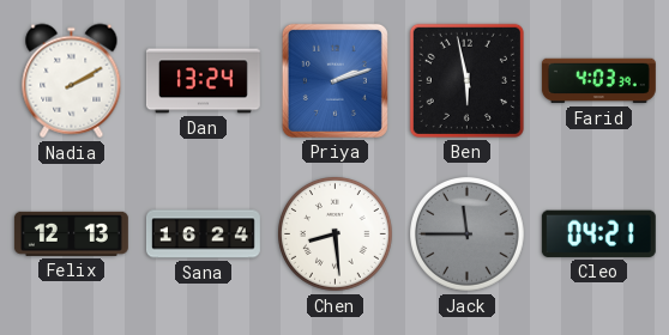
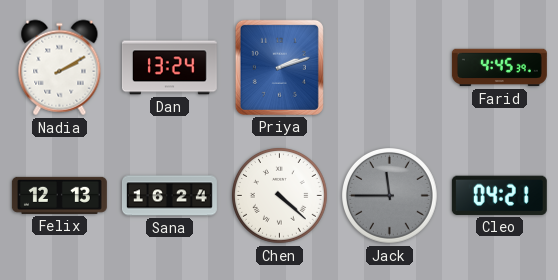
Ben: 5:58 -> none
Farid: 4:03 -> 4:45
Chen: 8:29 -> 4:22
